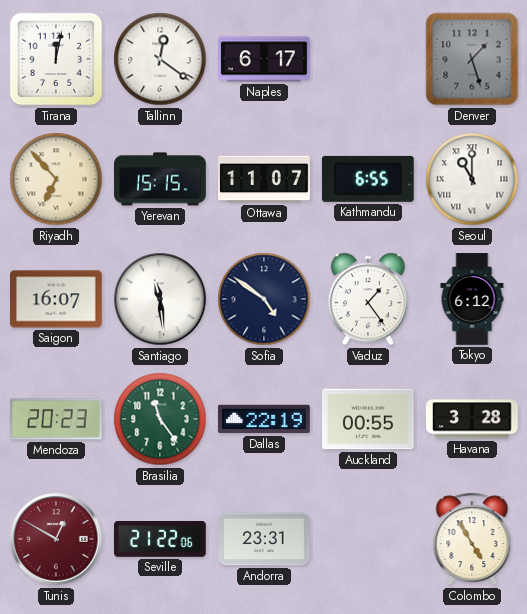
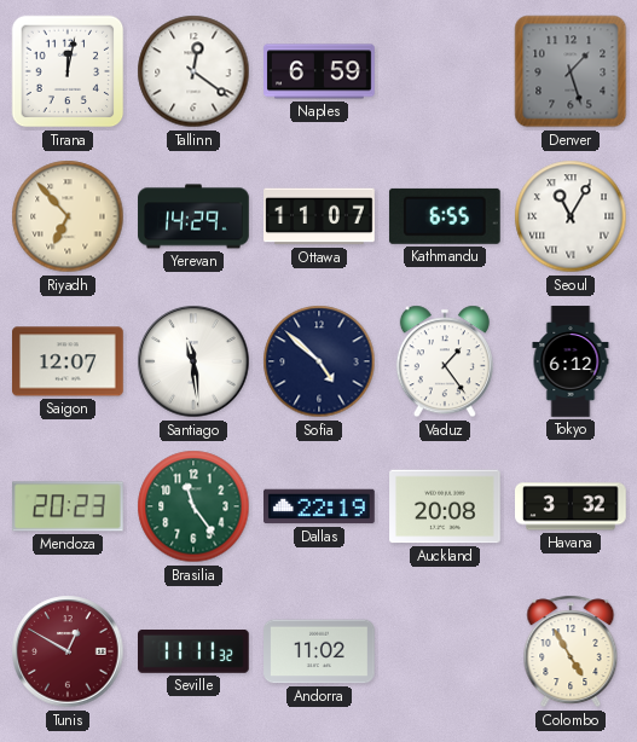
Naples: 6:17 -> 6:59
Yerevan: 15:15 -> 14:29
Seoul: 11:00 -> 11:05
Saigon: 16:07 -> 12:07
Sofia: 4:51 -> 4:52
Auckland: 00:55 -> 20:08
Havana: 3:28 -> 3:32
Seville: 21:22 -> 11:11
Andorra: 23:31 -> 11:02
